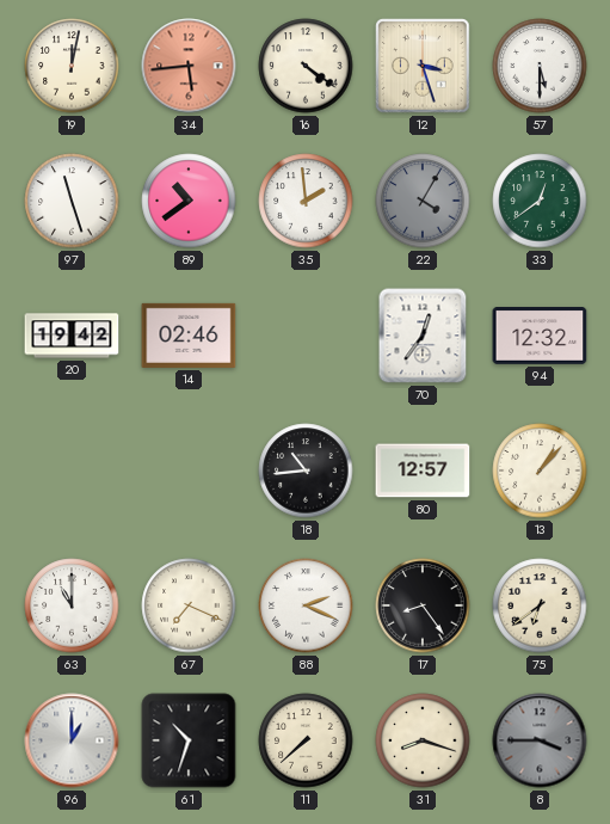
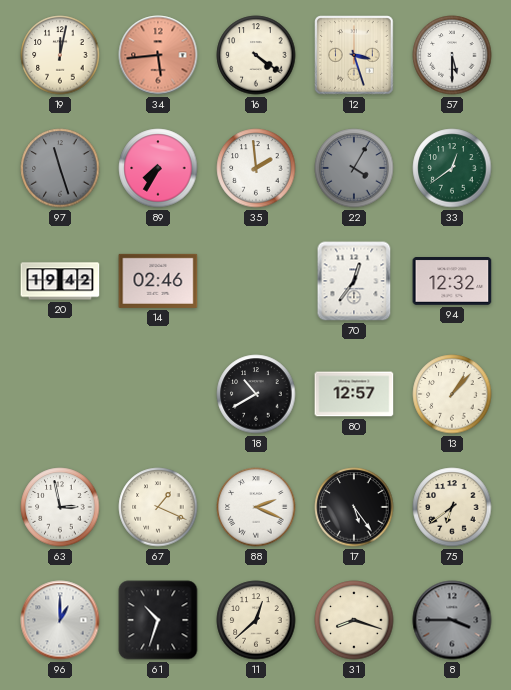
97 dial: white -> grey
89: 10:39 -> 7:35
18: 10:44 -> 10:40
63: 11:00 -> 2:58
67: 7:19 -> 1:19
17: 8:24 -> 5:24
11: 7:38 -> 12:38
